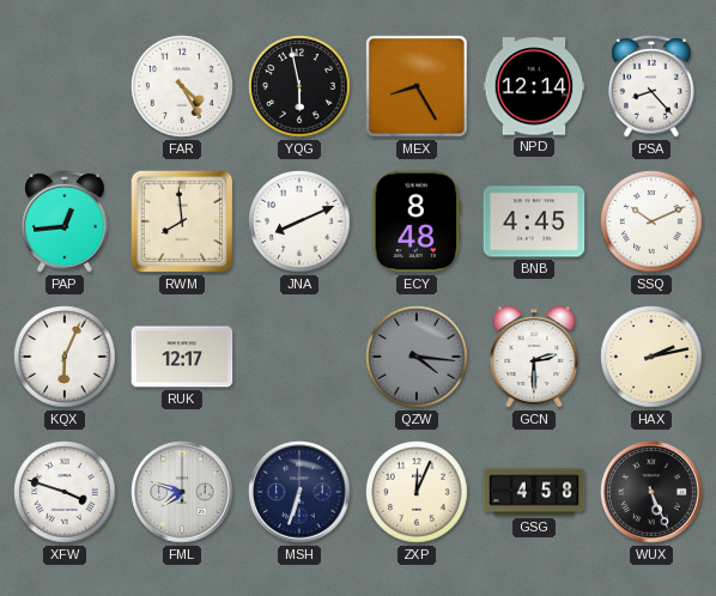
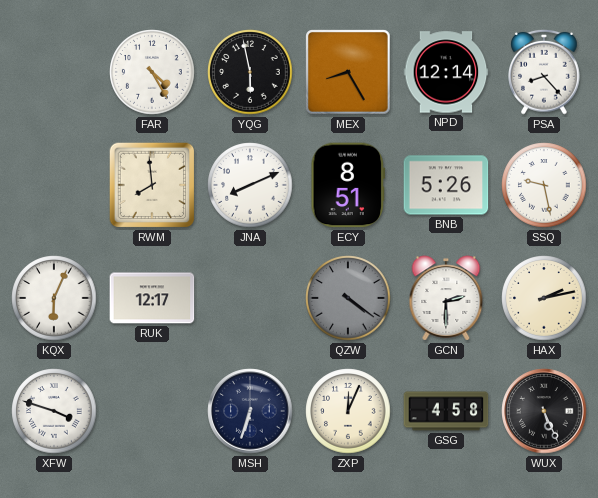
PAP: 12:44 -> none
ECY: 8:48 -> 8:51
BNB: 4:45 -> 5:26
SSQ: 10:11 -> 9:28
QZW: 4:16 -> 4:21
FML: 7:48 -> none
